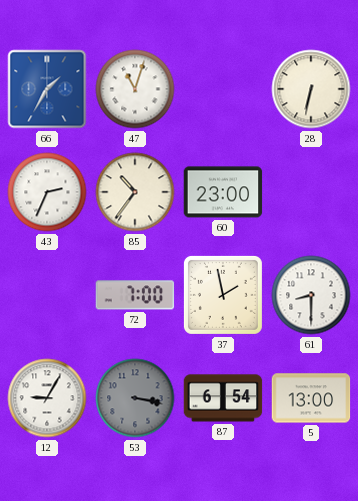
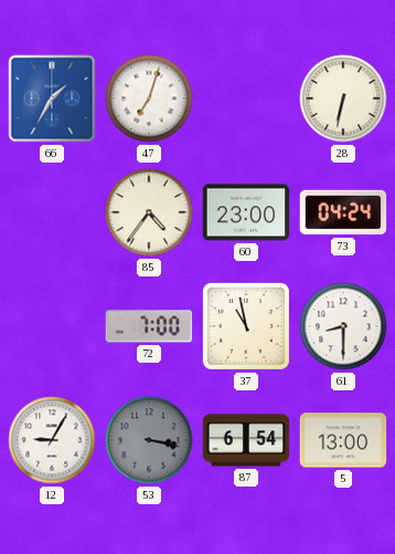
47: 11:03 -> 7:03
43: 2:34 -> none
85: 10:36 -> 4:36
73: none -> 04:24
37: 1:58 -> 10:58
